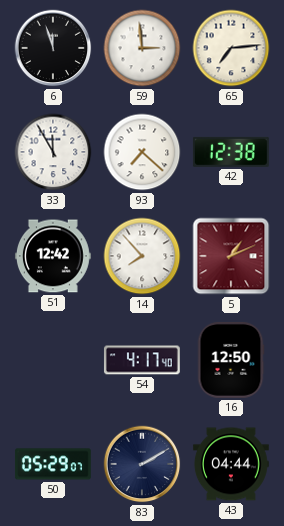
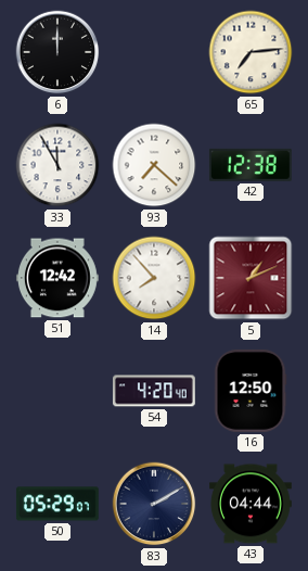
6: 11:57 -> 12:00
59: 2:59 -> none
54: 4:17 -> 4:20
